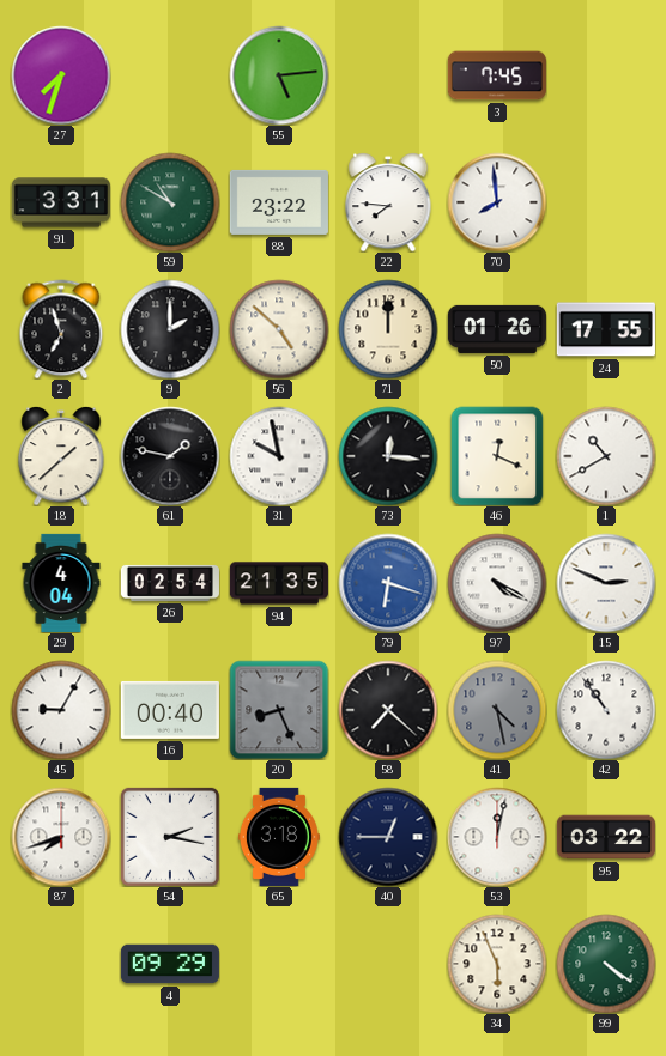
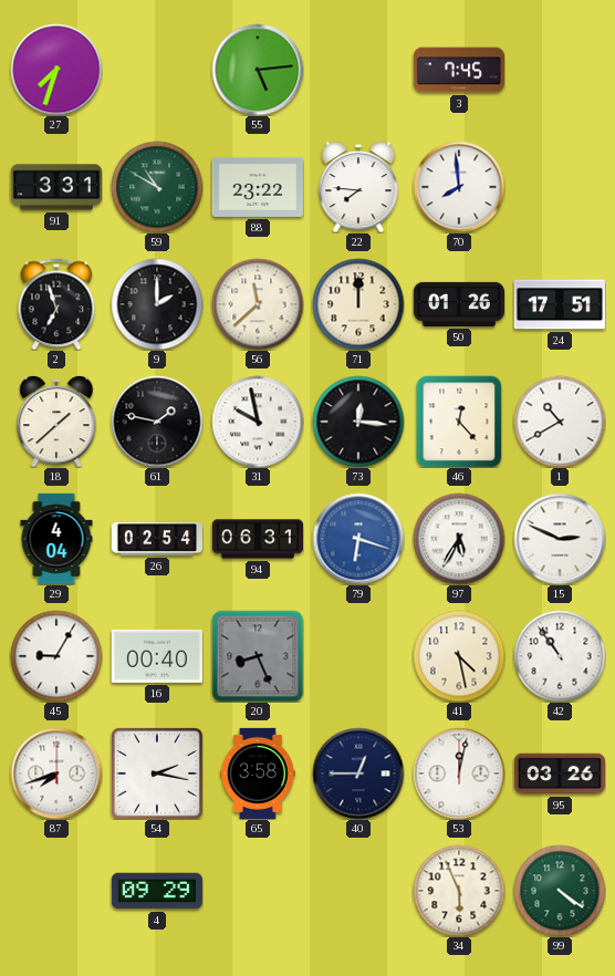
56: 4:52 -> 11:38
24: 17:55 -> 17:51
46: 12:19 -> 12:23
94: 21:35 -> 06:31
97: 4:20 -> 5:35
58: 7:22 -> none
41 dial: grey -> cream
65: 3:18 -> 3:58
95: 03:22 -> 03:26
